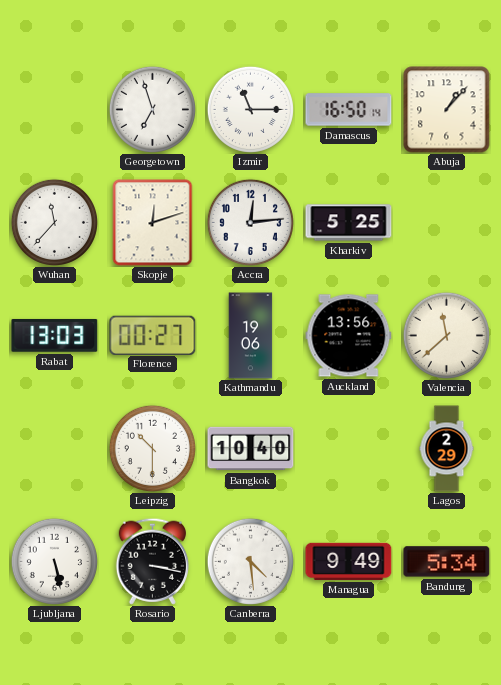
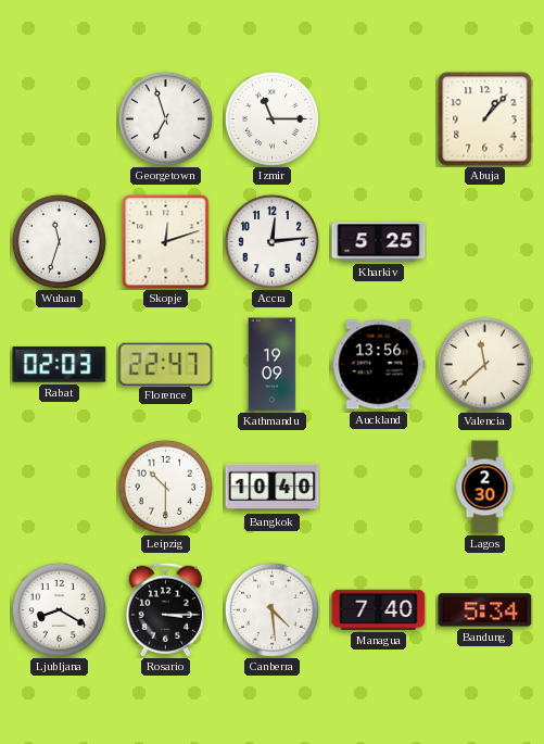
Damascus: 16:50 -> none
Wuhan: 11:37 -> 11:33
Rabat: 13:03 -> 02:03
Florence: 00:27 -> 22:47
Kathmandu: 19:06 -> 19:09
Lagos: 2:29 -> 2:30
Ljubljana: 5:28 -> 8:20
Rosario: 3:17 -> 3:15
Managua: 9:49 -> 7:40
